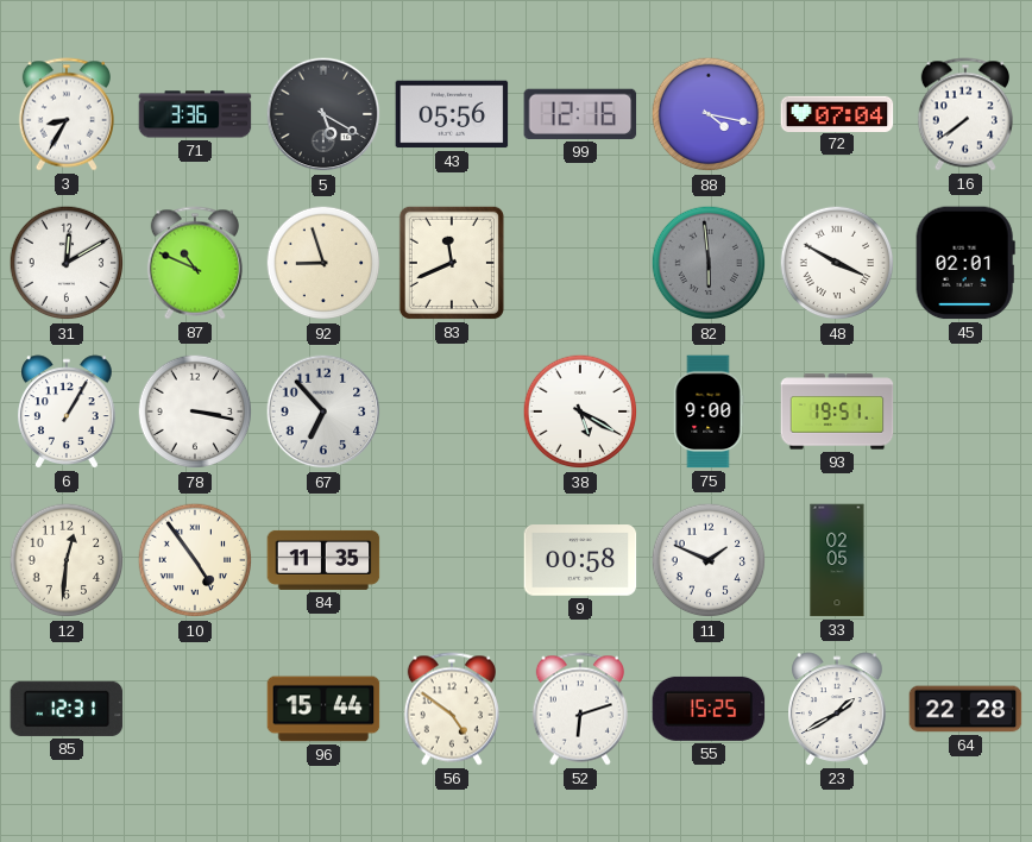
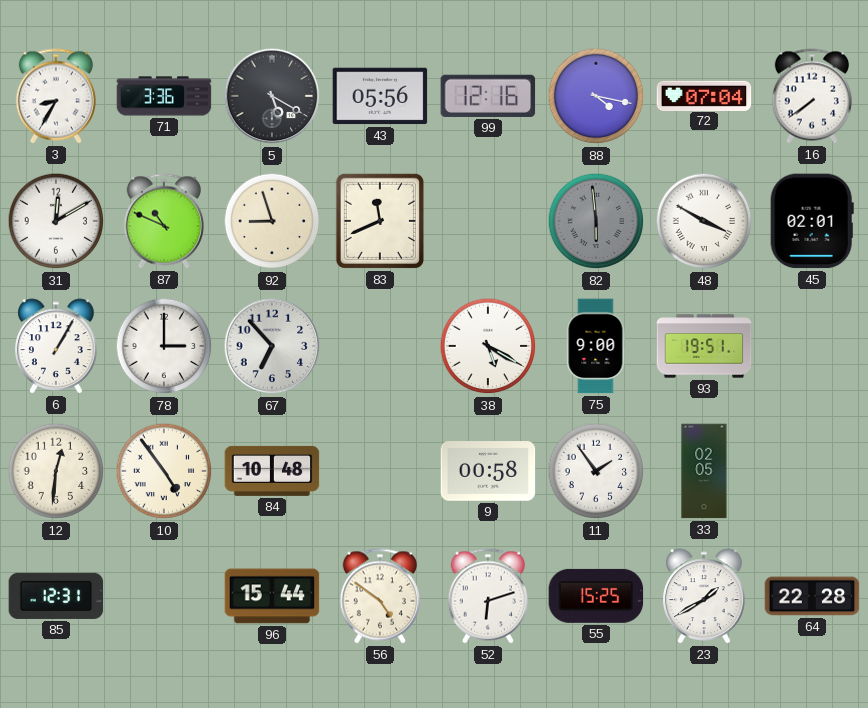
78: 3:17 -> 3:00
84: 11:35 -> 10:48
11: 1:49 -> 1:54
